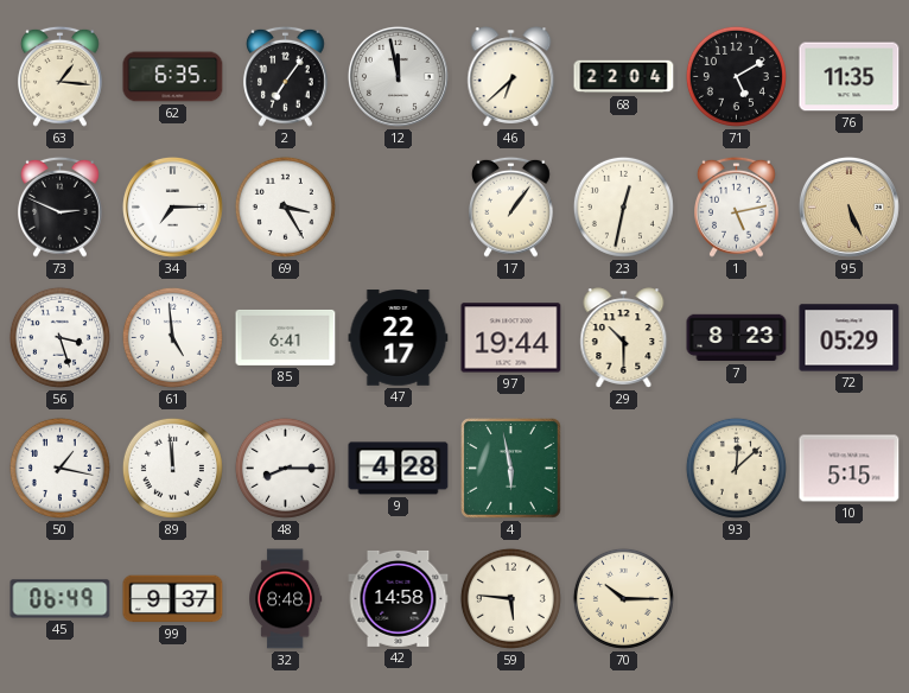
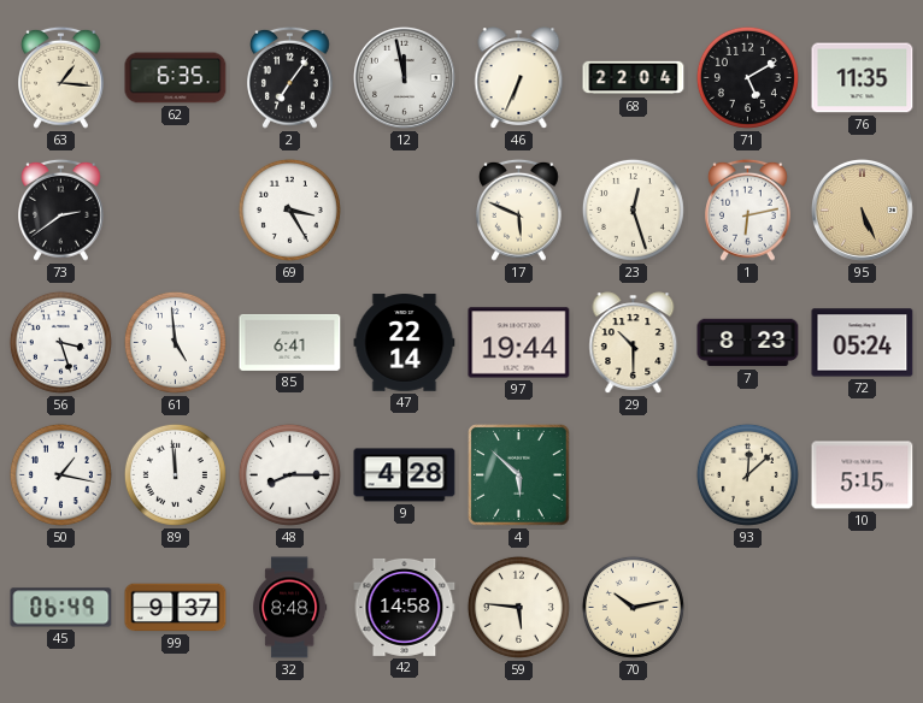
46: 6:38 -> 6:34
73: 2:49 -> 2:39
34: 7:15 -> none
17: 1:06 -> 5:49
23: 12:32 -> 12:27
1: 5:13 -> 6:13
47: 22:17 -> 22:14
72: 05:29 -> 05:24
4: 5:58 -> 5:52
70: 10:15 -> 10:13
